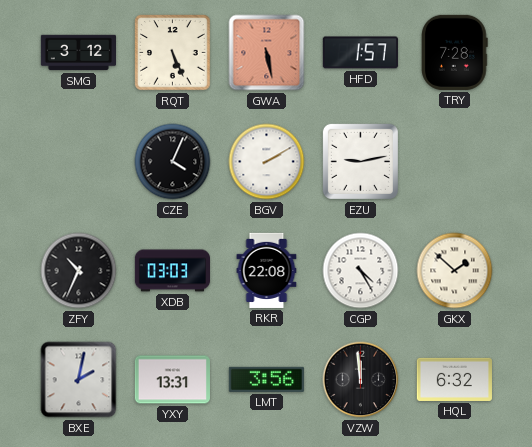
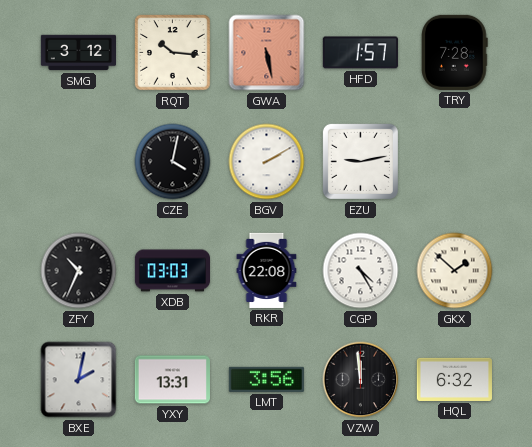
RQT: 5:26 -> 10:16
CZE: 4:04 -> 4:02
